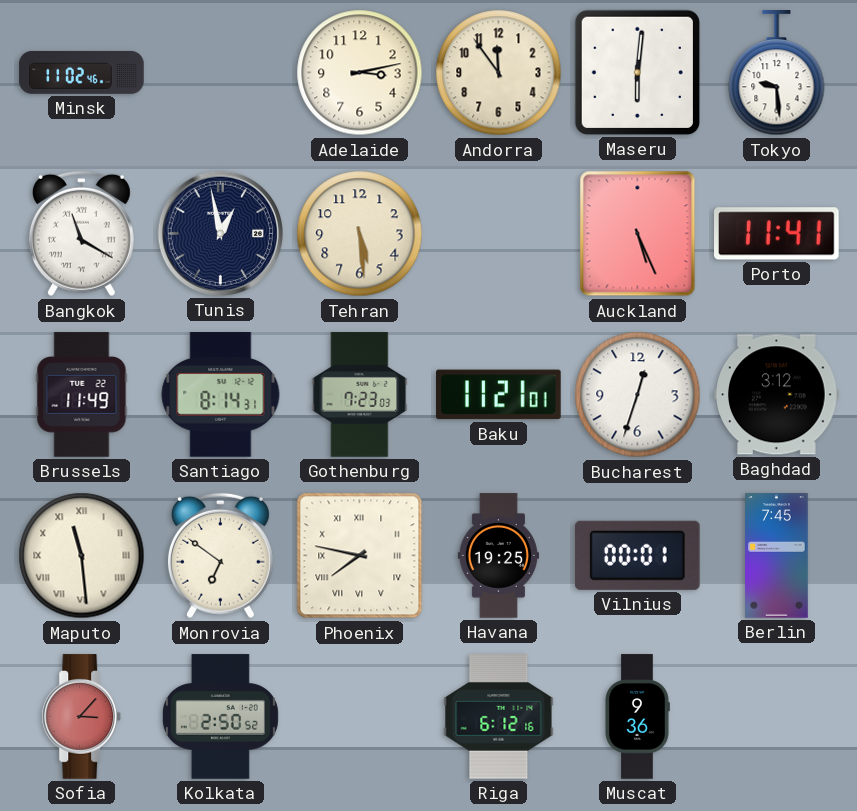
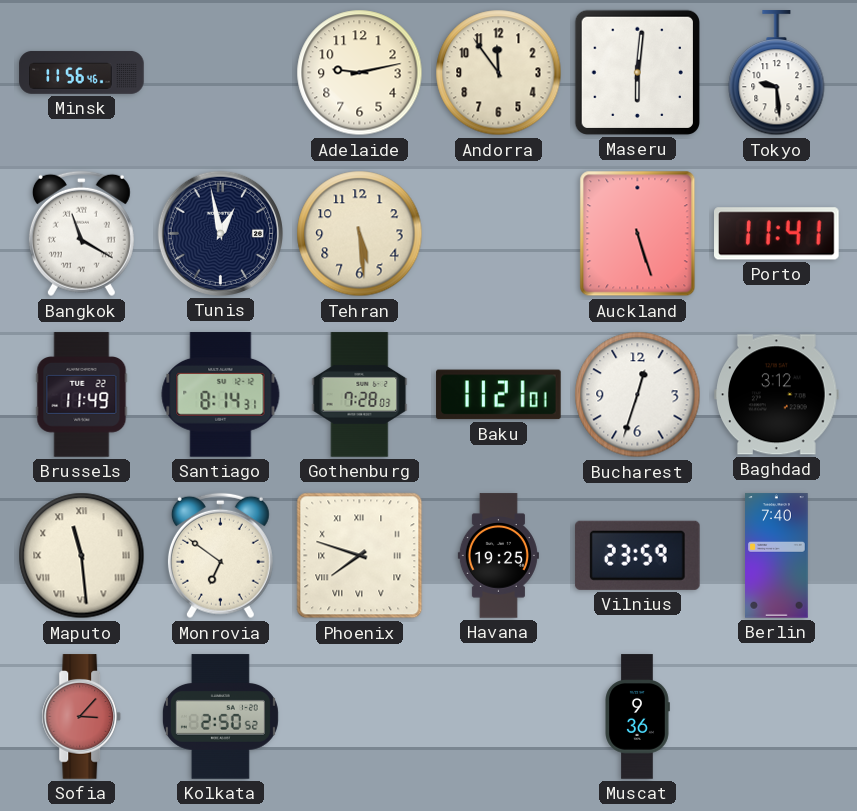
Minsk: 11:02 -> 11:56
Adelaide: 3:13 -> 9:13
Auckland: 5:26 -> 5:27
Gothenburg: 7:23 -> 7:28
Phoenix: 7:47 -> 7:48
Vilnius: 00:01 -> 23:59
Berlin: 7:45 -> 7:40
Riga: 6:12 -> none
